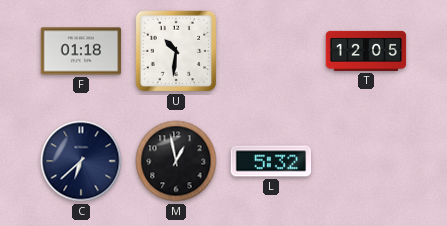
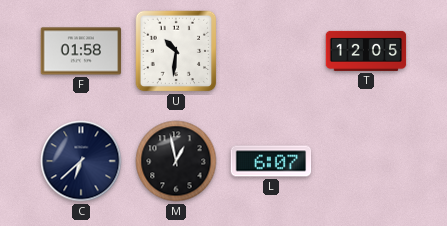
F: 01:18 -> 01:58
L: 5:32 -> 6:07
